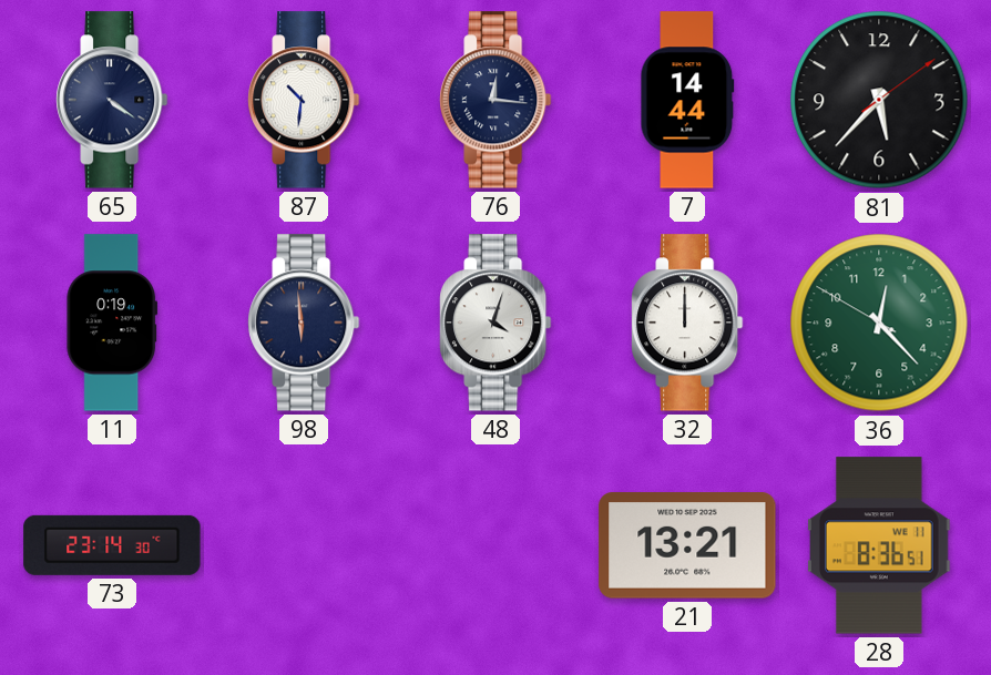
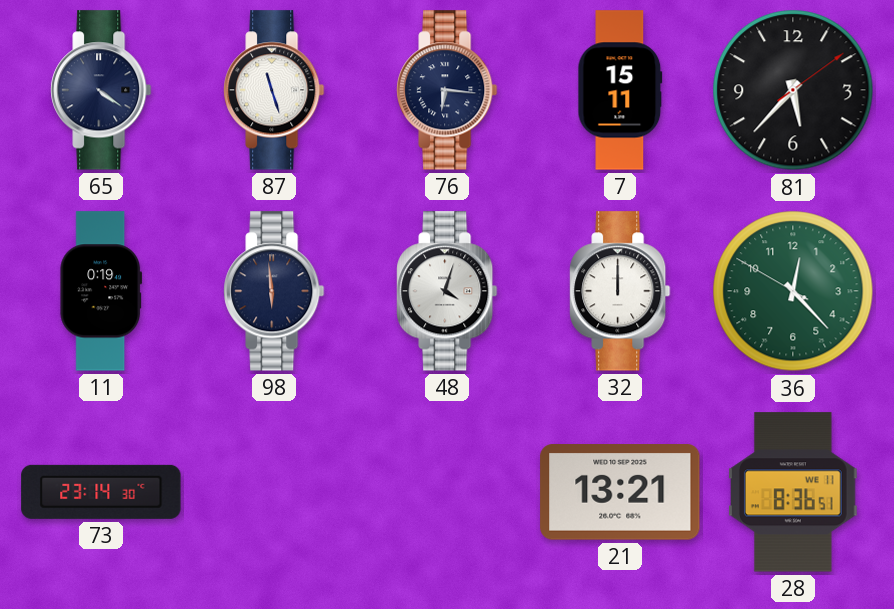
87: 10:31 -> 11:27
76: 12:16 -> 6:16
7: 14:44 -> 15:11
